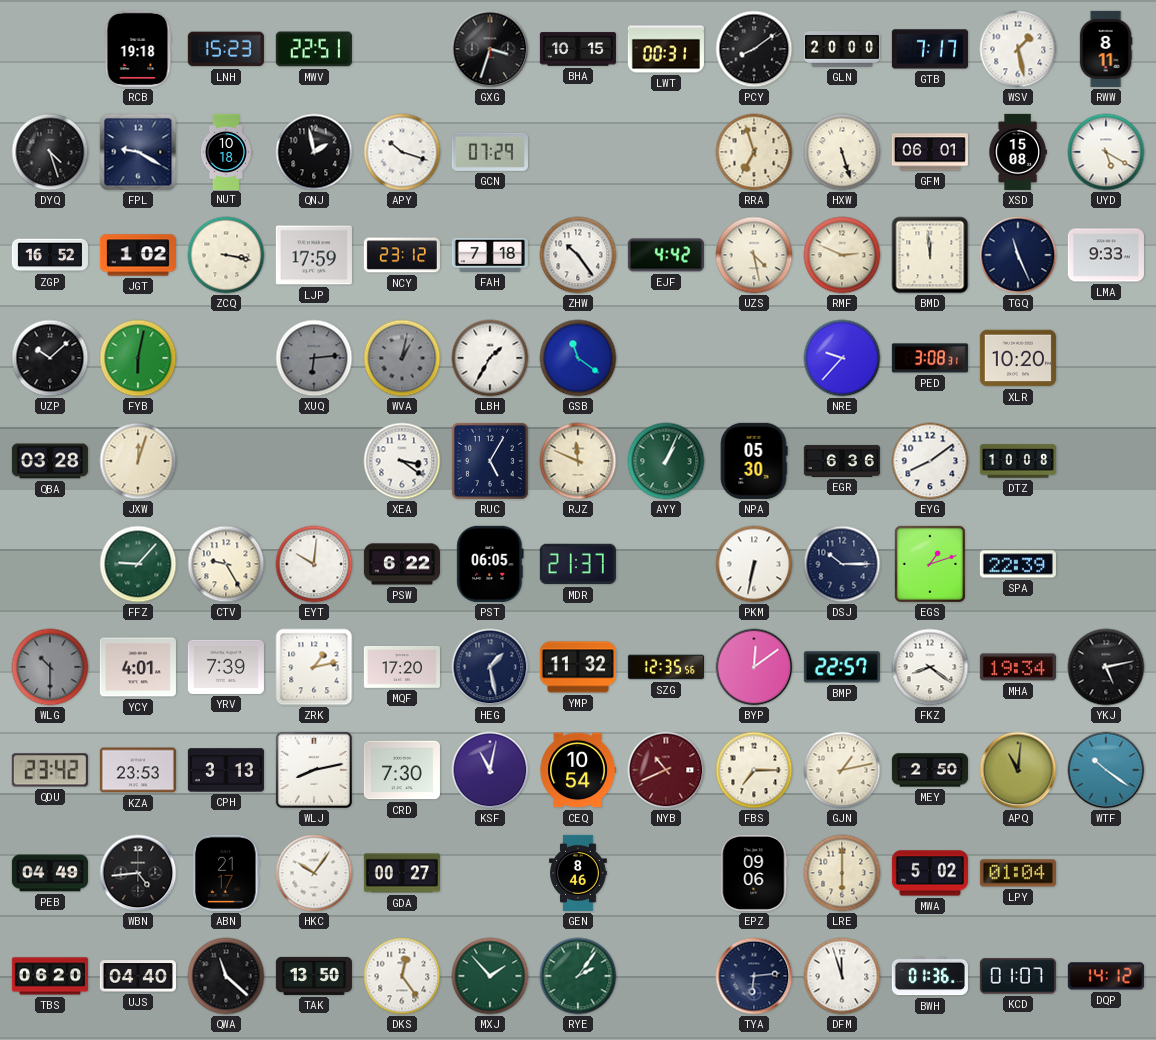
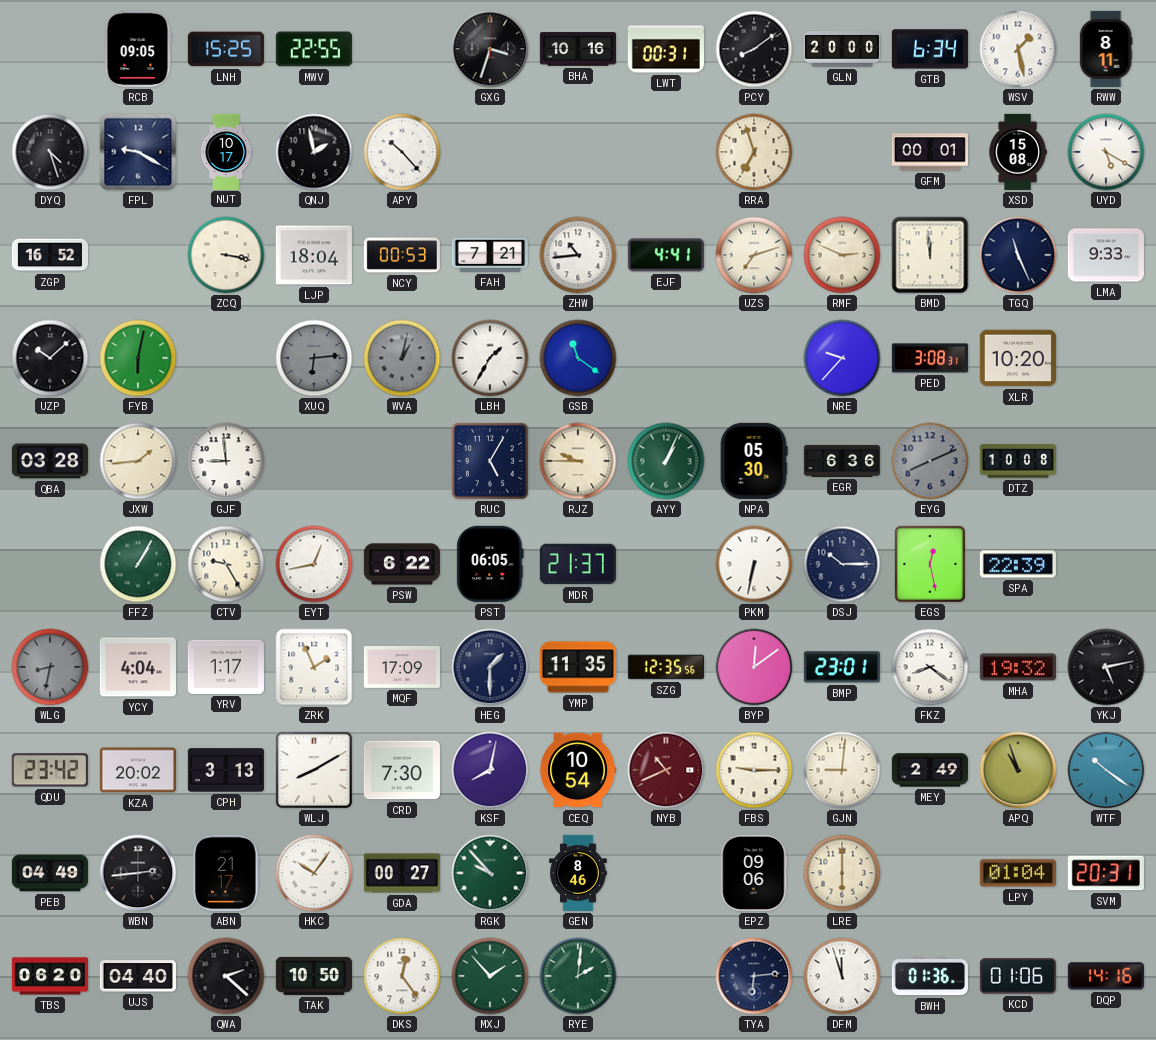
RCB: 19:18 -> 09:05
LNH: 15:23 -> 15:25
MWV: 22:51 -> 22:55
BHA: 10:15 -> 10:16
GTB: 7:17 -> 6:34
NUT: 10:18 -> 10:17
APY: 10:18 -> 10:23
GCN: 07:29 -> none
HXW: 5:27 -> none
GFM: 06:01 -> 00:01
JGT: 1:02 -> none
LJP: 17:59 -> 18:04
NCY: 23:12 -> 00:53
FAH: 7:18 -> 7:21
ZHW: 10:24 -> 10:44
EJF: 4:42 -> 4:41
UZS: 4:28 -> 7:12
JXW: 12:03 -> 1:44
GJF: none -> 8:59
XEA: 3:21 -> none
RJZ: 11:49 -> 9:45
EYG: 8:09 -> 8:11
EYG dial: white -> grey
FFZ: 9:07 -> 1:05
EYT: 10:01 -> 12:43
EGS: 1:12 -> 12:28
WLG: 10:30 -> 8:32
YCY: 4:01 -> 4:04
YRV: 7:39 -> 1:17
ZRK: 1:13 -> 1:56
MQF: 17:20 -> 17:09
HEG: 1:28 -> 1:30
YMP: 11:32 -> 11:35
BMP: 22:57 -> 23:01
MHA: 19:34 -> 19:32
KZA: 23:53 -> 20:02
WLJ: 8:13 -> 8:10
KSF: 11:02 -> 8:02
FBS: 7:15 -> 9:15
GJN: 1:13 -> 9:01
MEY: 2:50 -> 2:49
APQ: 11:01 -> 10:57
WBN: 4:44 -> 2:44
RGK: none -> 9:53
MWA: 5:02 -> none
SVM: none -> 20:31
QWA: 11:22 -> 2:22
TAK: 13:50 -> 10:50
RYE: 2:06 -> 2:01
KCD: 01:07 -> 01:06
DQP: 14:12 -> 14:16
